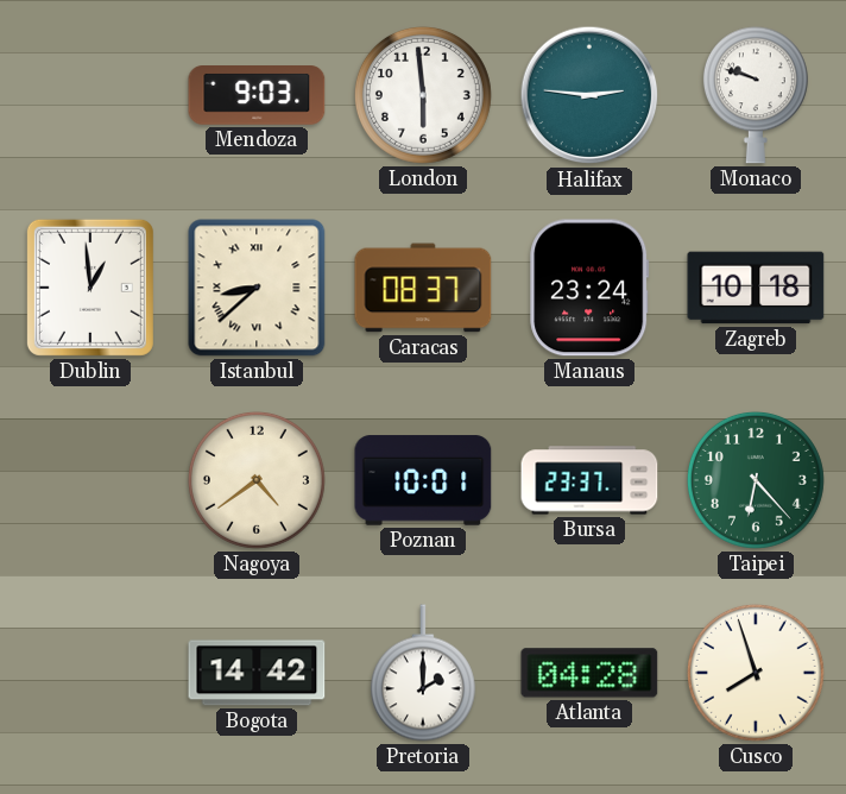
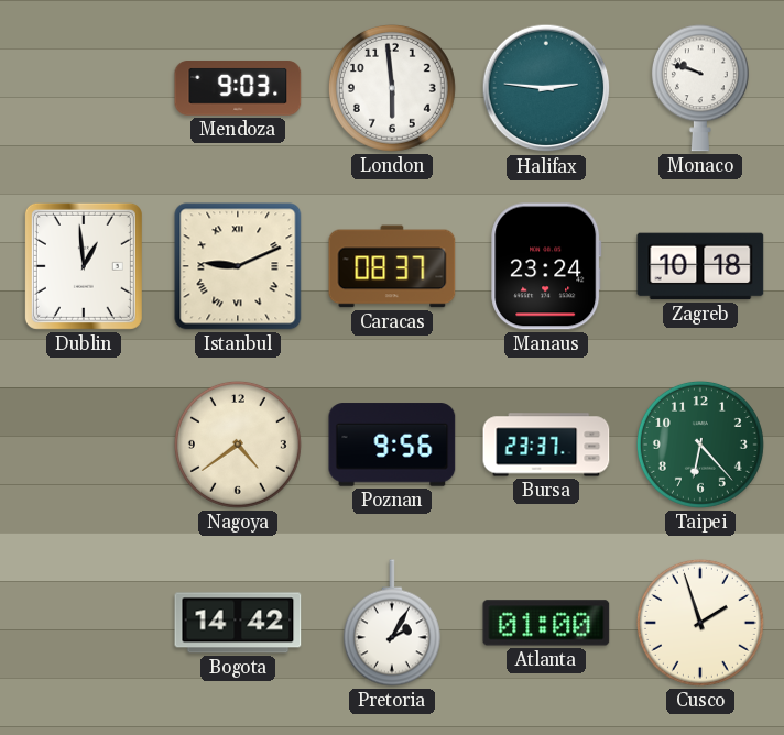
Istanbul: 8:38 -> 9:11
Poznan: 10:01 -> 9:56
Pretoria: 2:00 -> 2:05
Atlanta: 04:28 -> 01:00
Cusco: 7:57 -> 1:57
